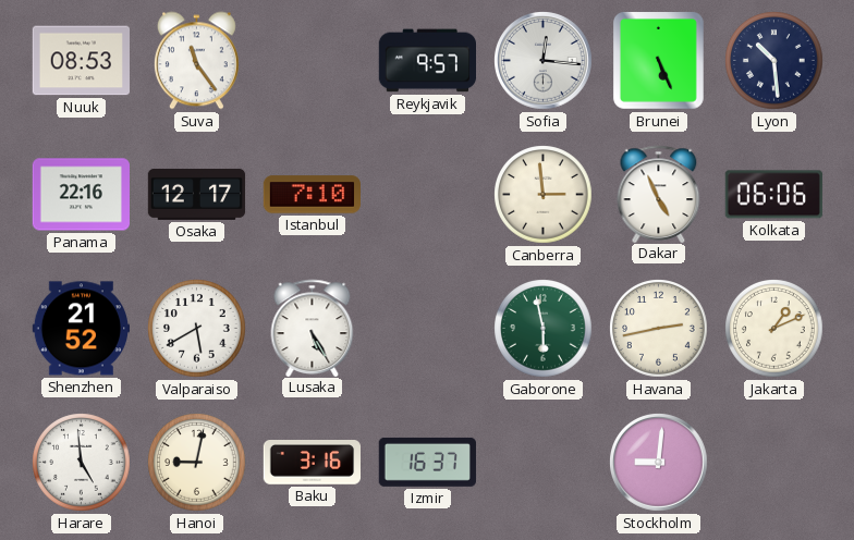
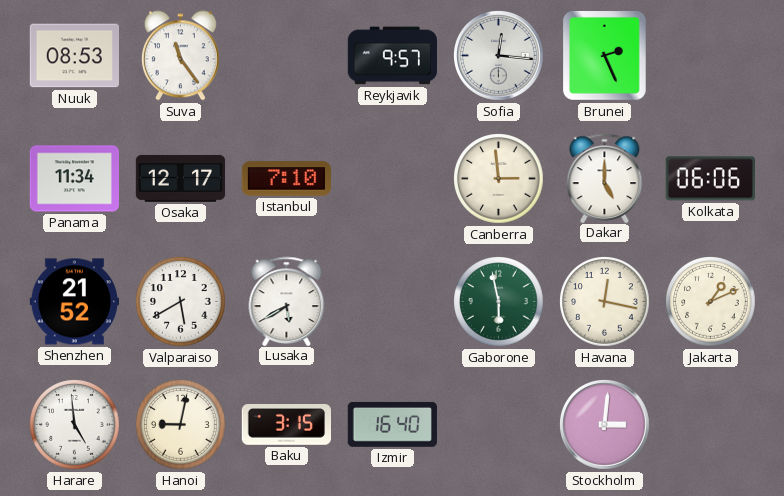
Brunei: 5:26 -> 2:26
Lyon: 10:29 -> none
Panama: 22:16 -> 11:34
Dakar: 4:56 -> 5:00
Lusaka: 5:25 -> 5:40
Havana: 2:43 -> 12:17
Baku: 3:16 -> 3:15
Izmir: 16:37 -> 16:40
Stockholm: 9:01 -> 3:01
